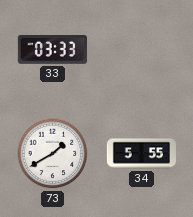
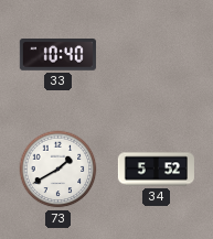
33: 03:33 -> 10:40
34: 5:55 -> 5:52
